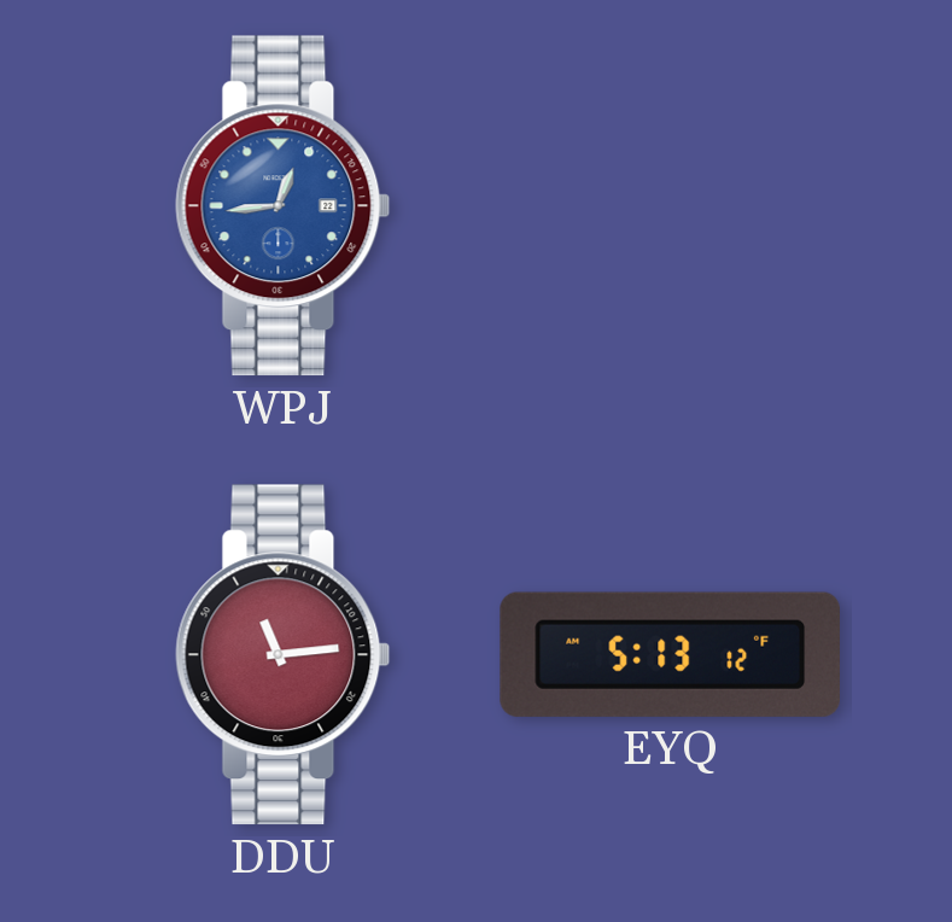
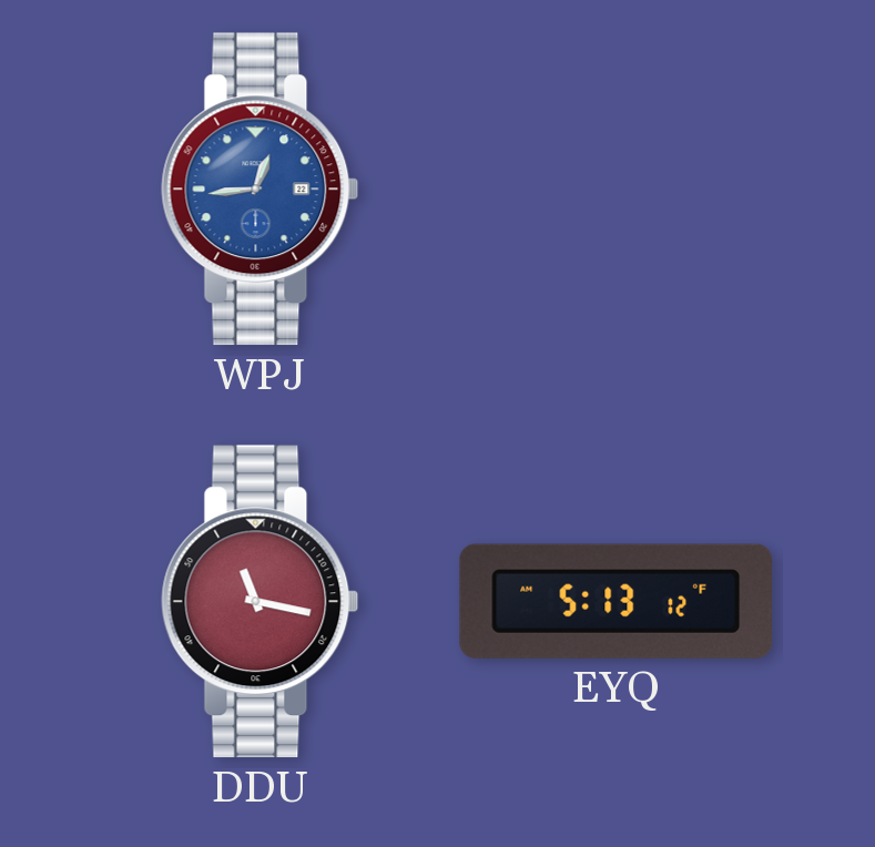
DDU: 11:14 -> 11:17
